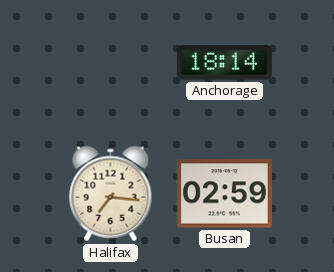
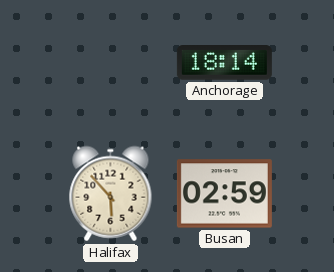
Halifax: 7:16 -> 5:53
